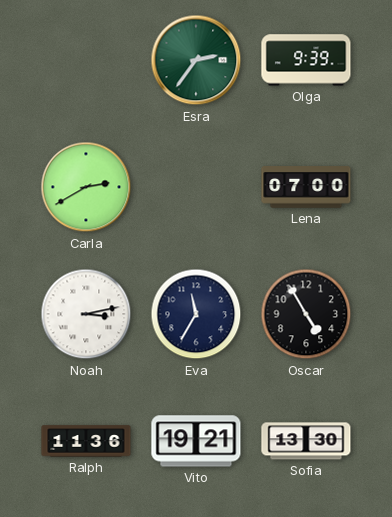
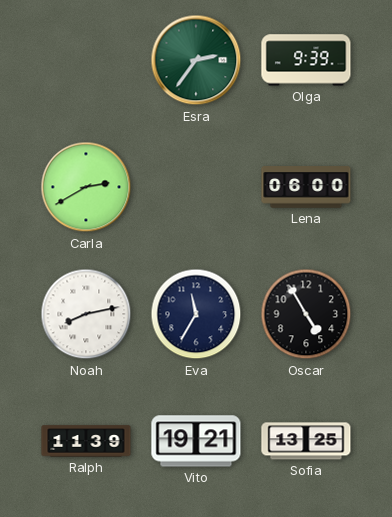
Lena: 07:00 -> 06:00
Noah: 3:13 -> 8:13
Ralph: 11:36 -> 11:39
Sofia: 13:30 -> 13:25
